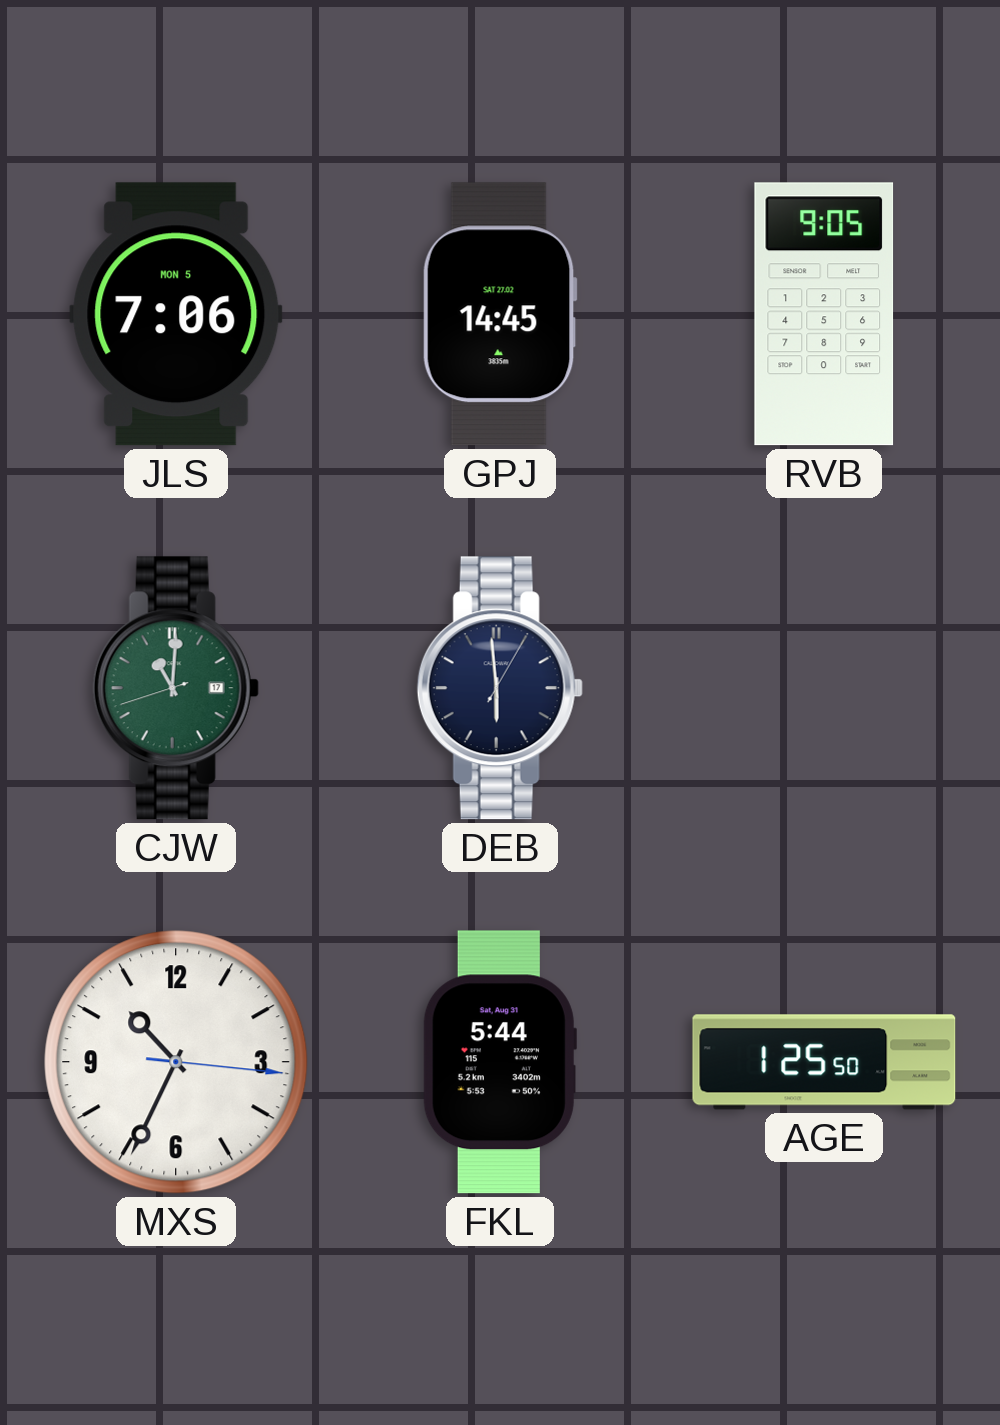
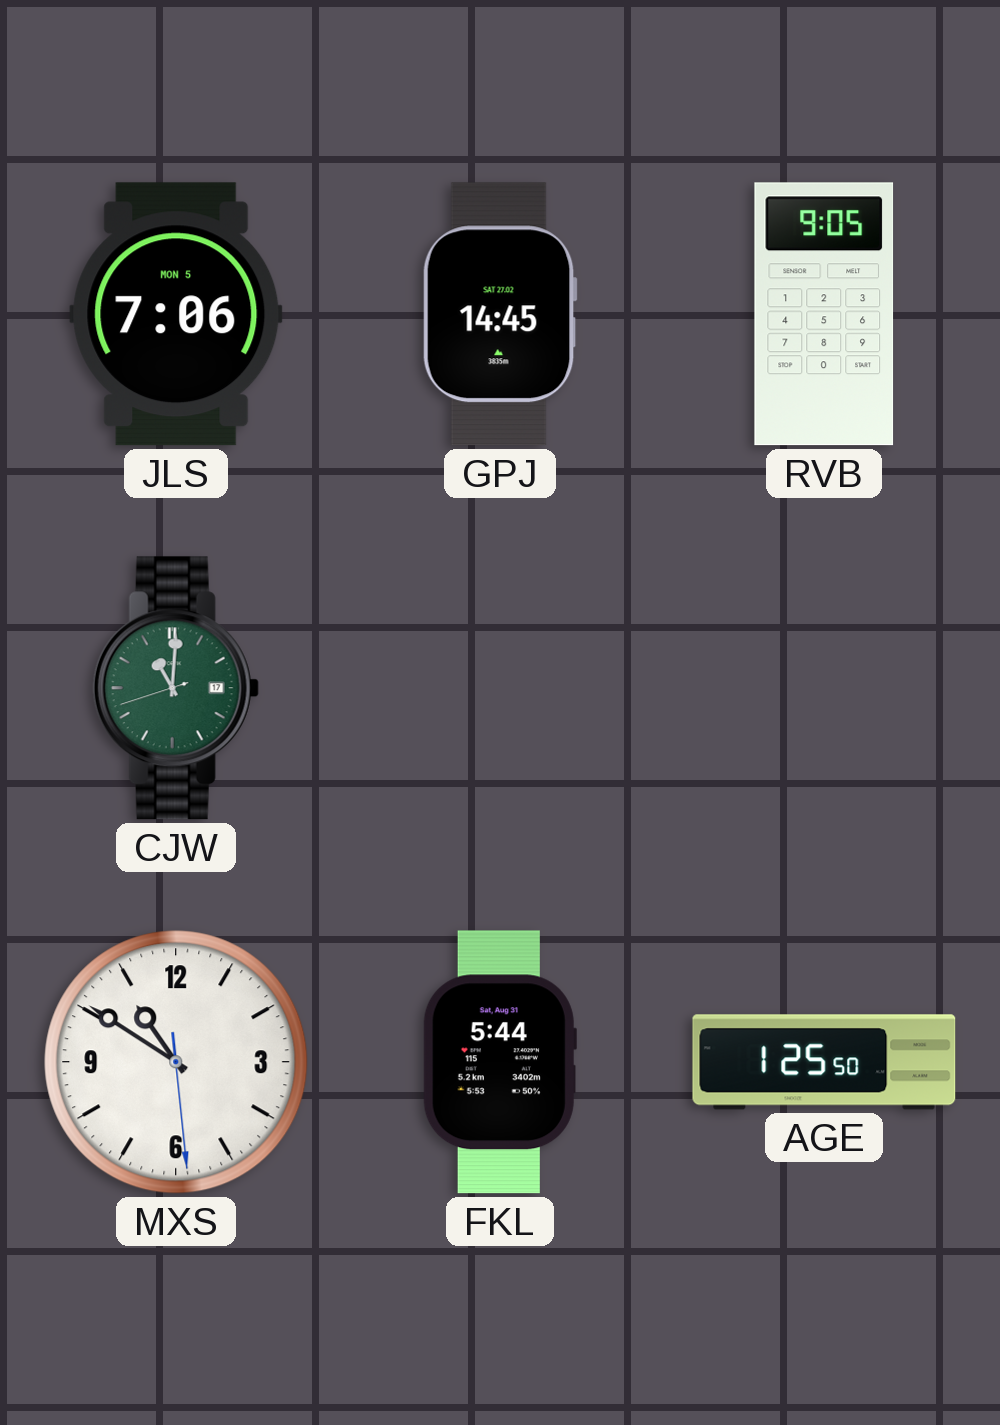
DEB: 5:59 -> none
MXS: 10:34 -> 10:50
